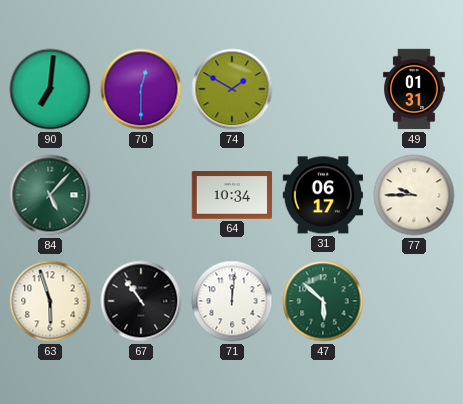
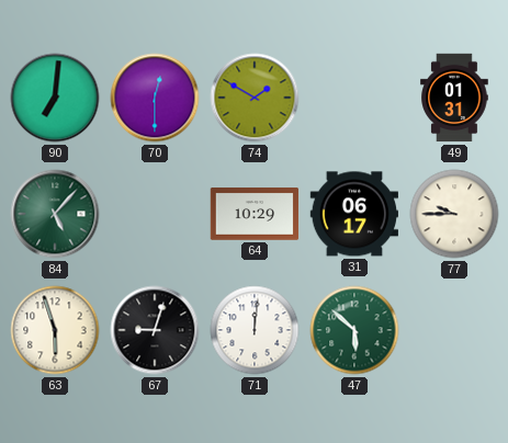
64: 10:34 -> 10:29
67: 10:54 -> 9:03
